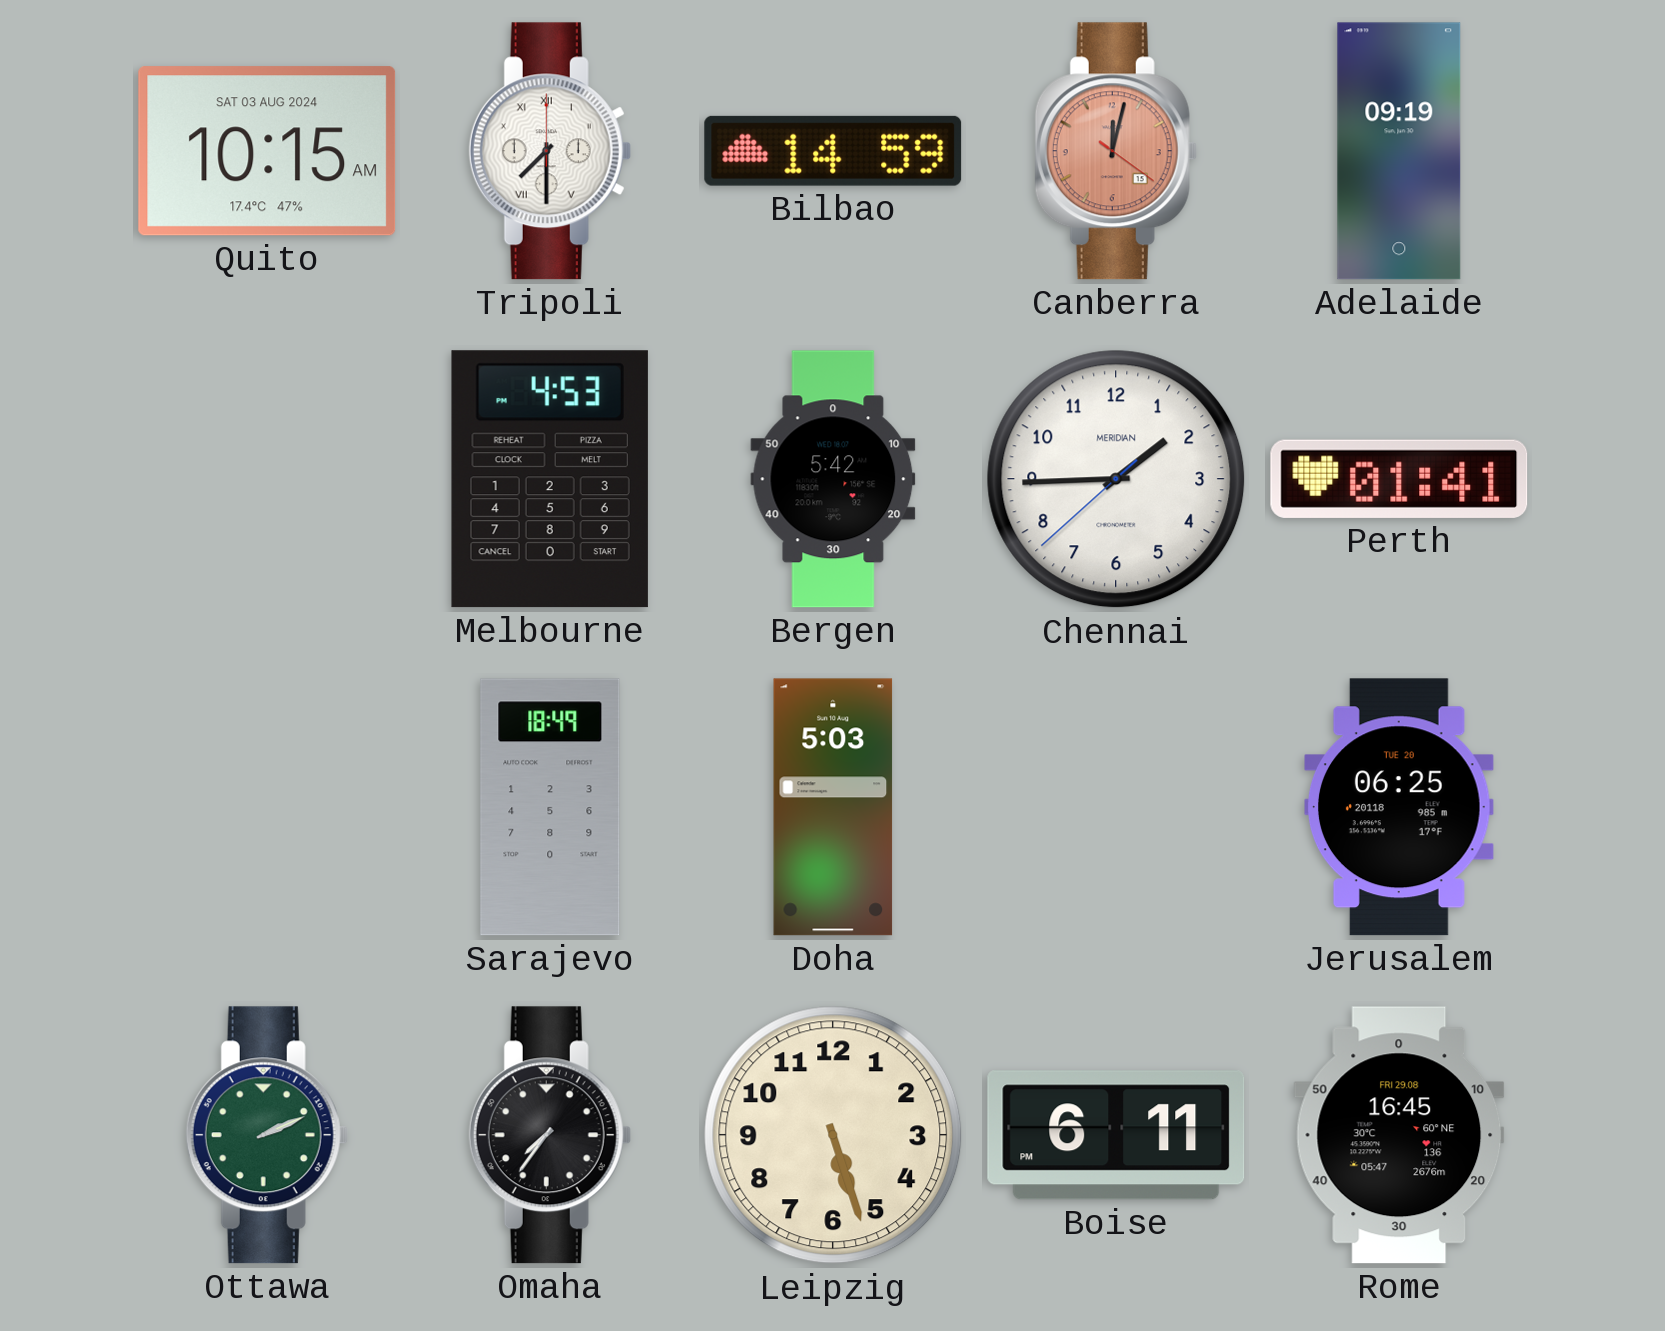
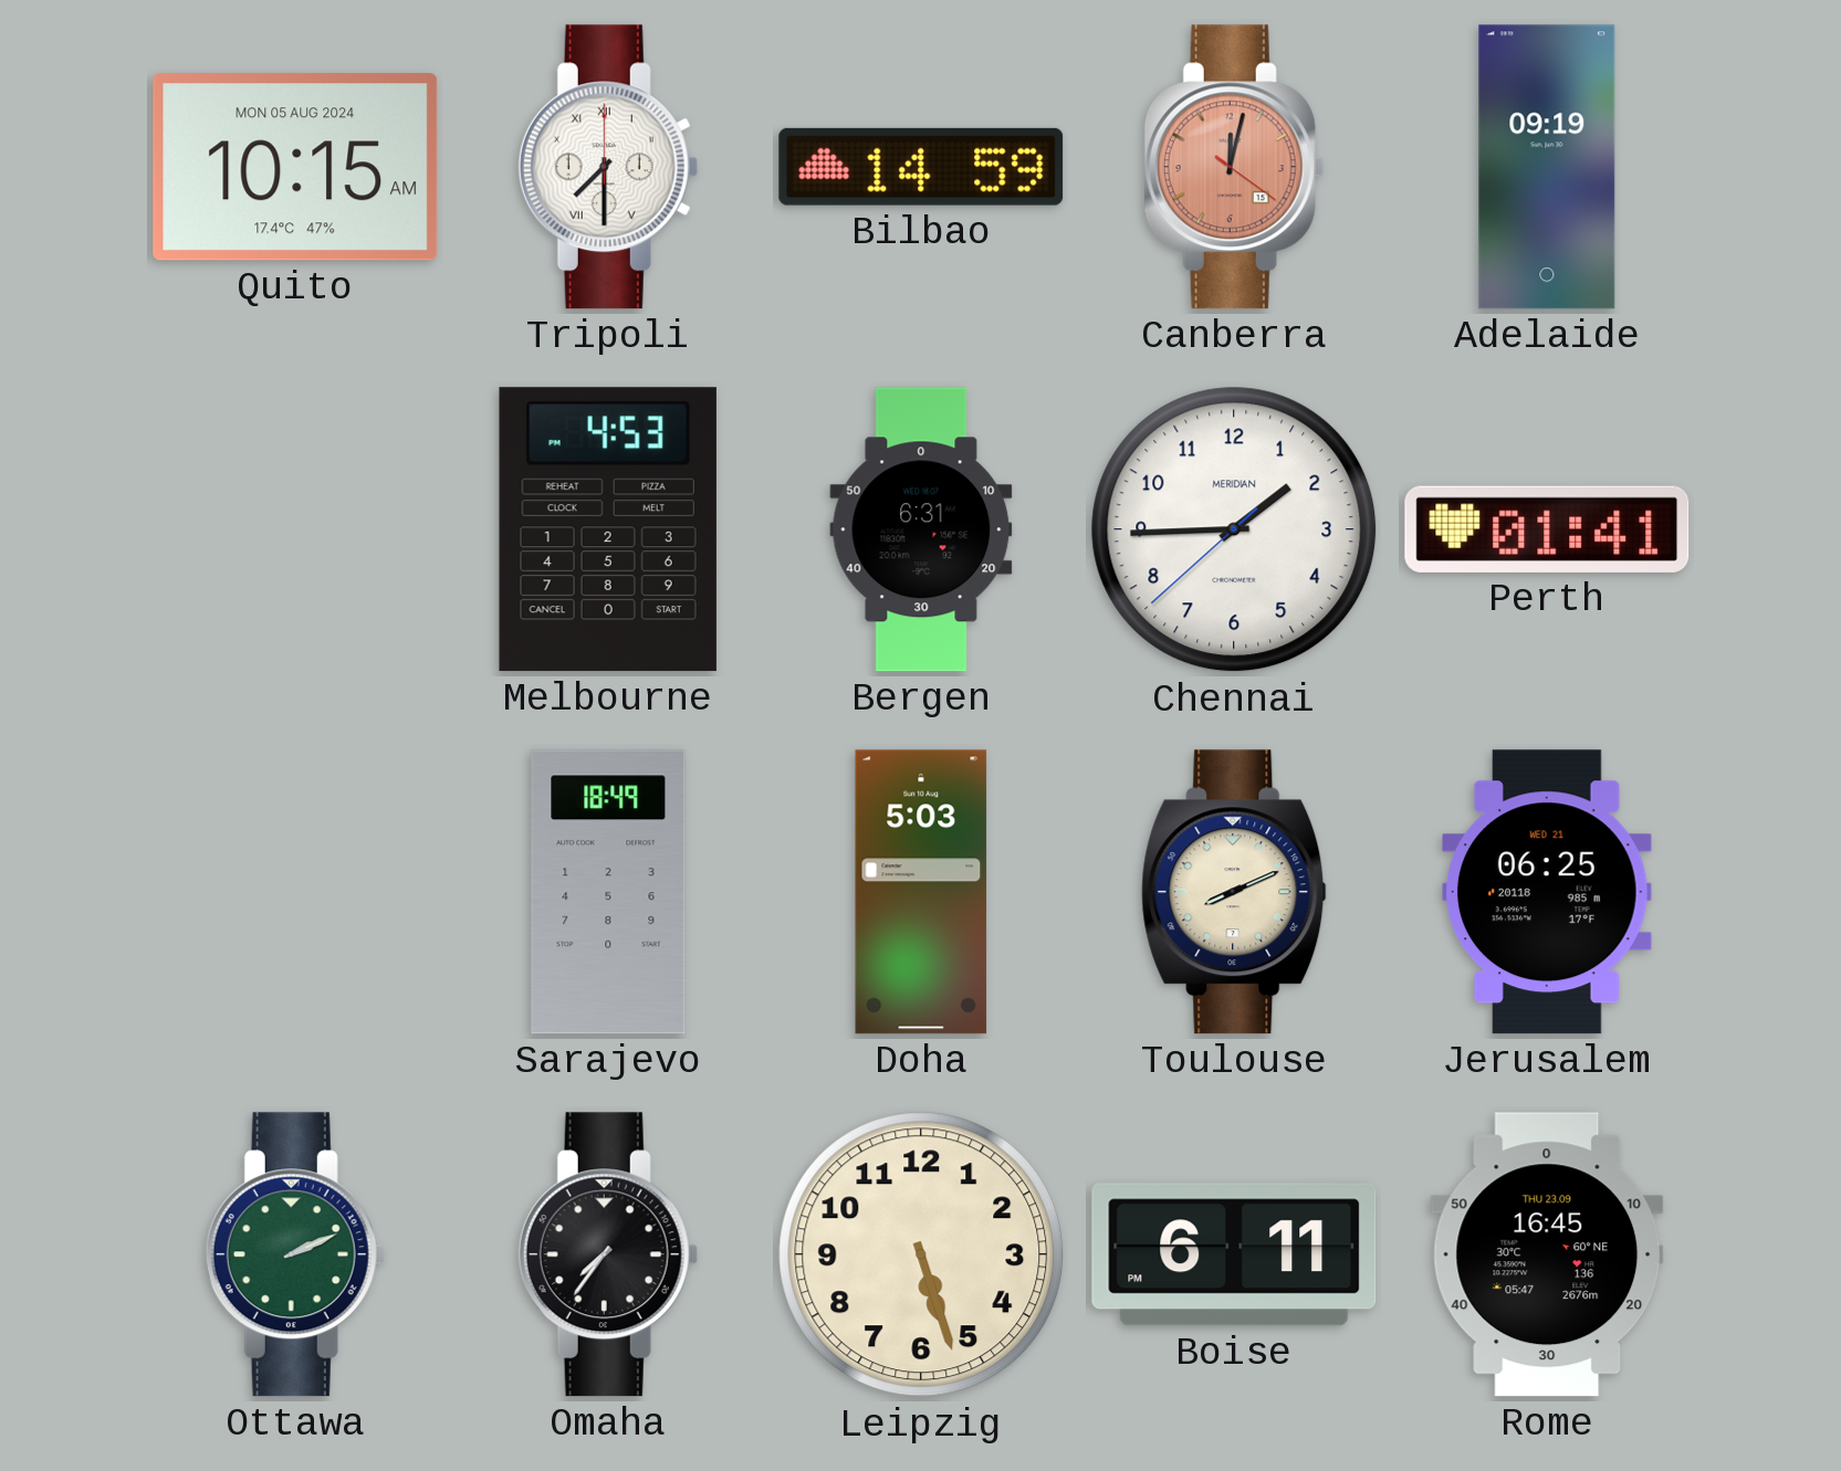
Quito date: SAT 03 AUG 2024 -> MON 05 AUG 2024
Bergen: 5:42 -> 6:31
Toulouse: none -> 8:11
Jerusalem date: TUE 20 -> WED 21
Rome date: FRI 29.08 -> THU 23.09
